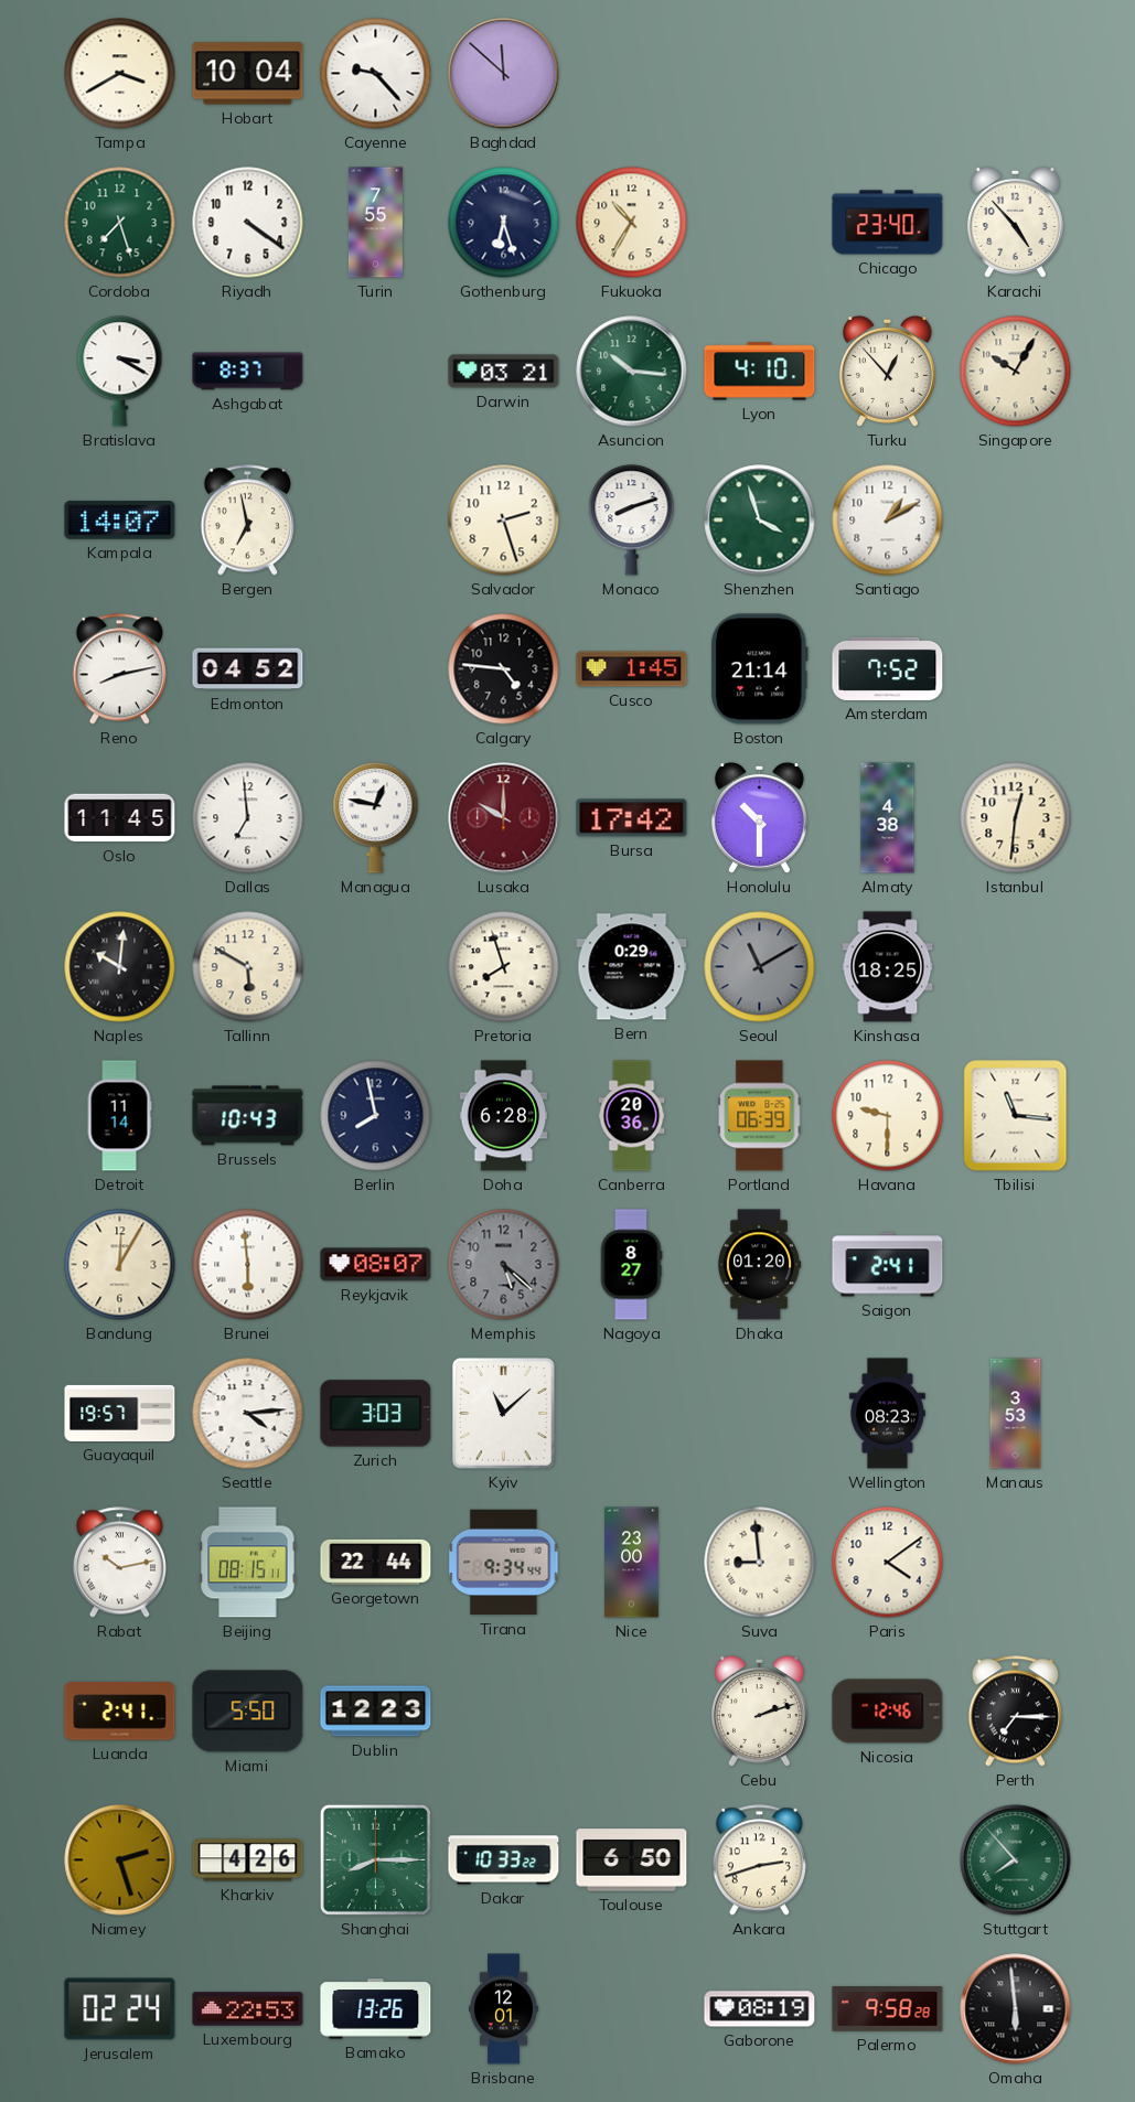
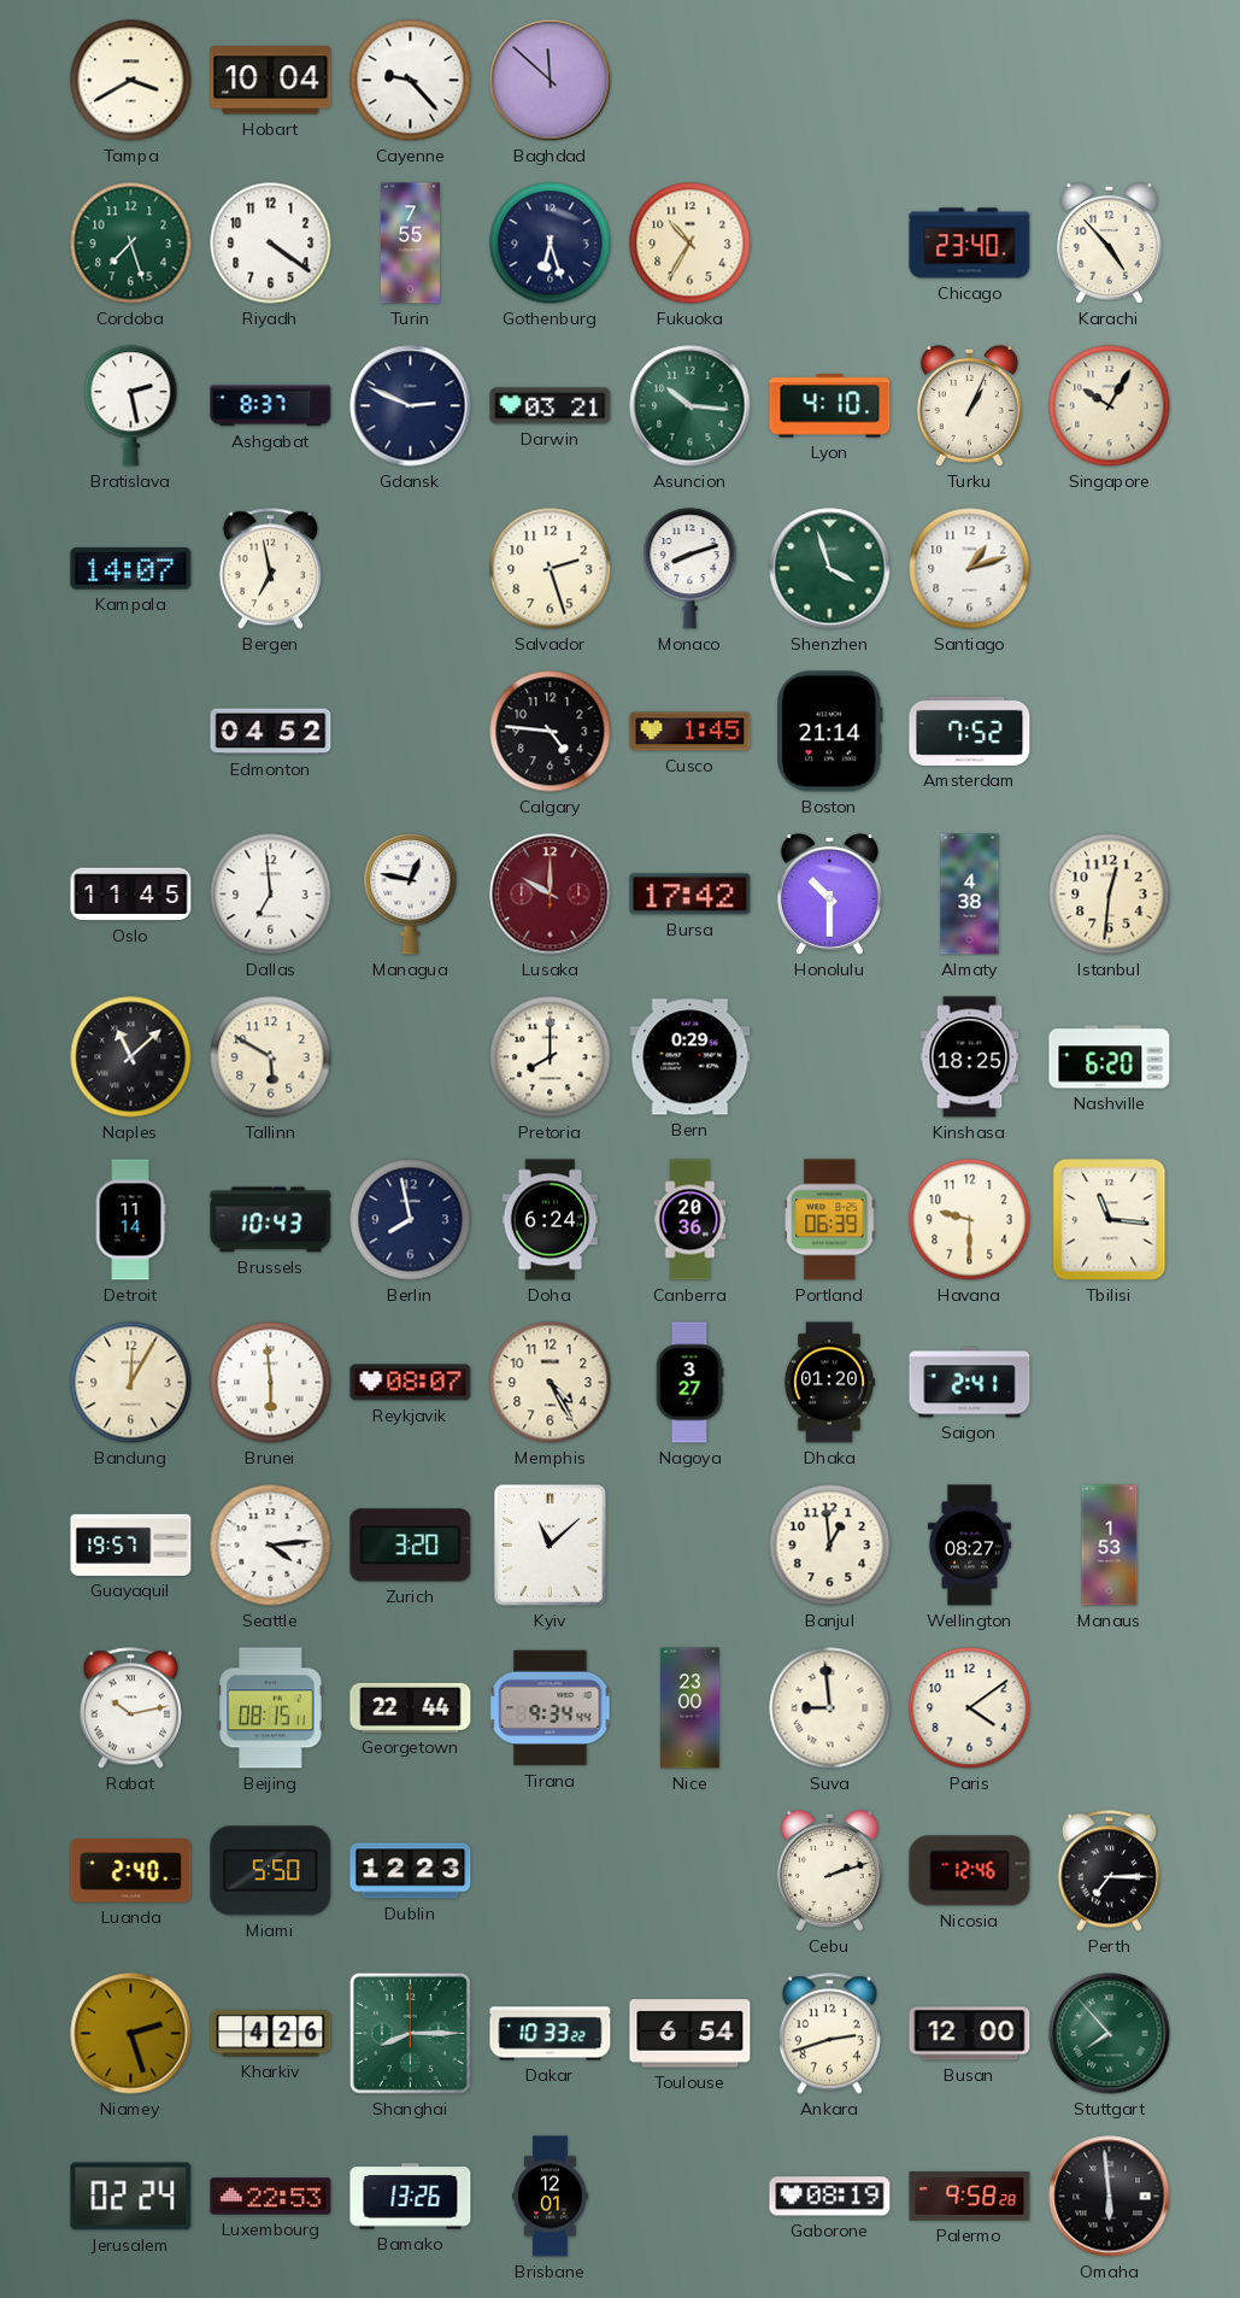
Bratislava: 3:20 -> 2:28
Gdansk: none -> 2:49
Turku: 12:53 -> 1:04
Santiago: 1:10 -> 1:12
Reno: 8:13 -> none
Naples: 10:01 -> 11:08
Pretoria: 7:57 -> 8:00
Seoul: 11:10 -> none
Nashville: none -> 6:20
Doha: 6:28 -> 6:24
Memphis: 5:22 -> 4:25
Memphis dial: grey -> cream
Nagoya: 8:27 -> 3:27
Zurich: 3:03 -> 3:20
Banjul: none -> 12:59
Wellington: 08:23 -> 08:27
Manaus: 3:53 -> 1:53
Luanda: 2:41 -> 2:40
Toulouse: 6:50 -> 6:54
Busan: none -> 12:00
